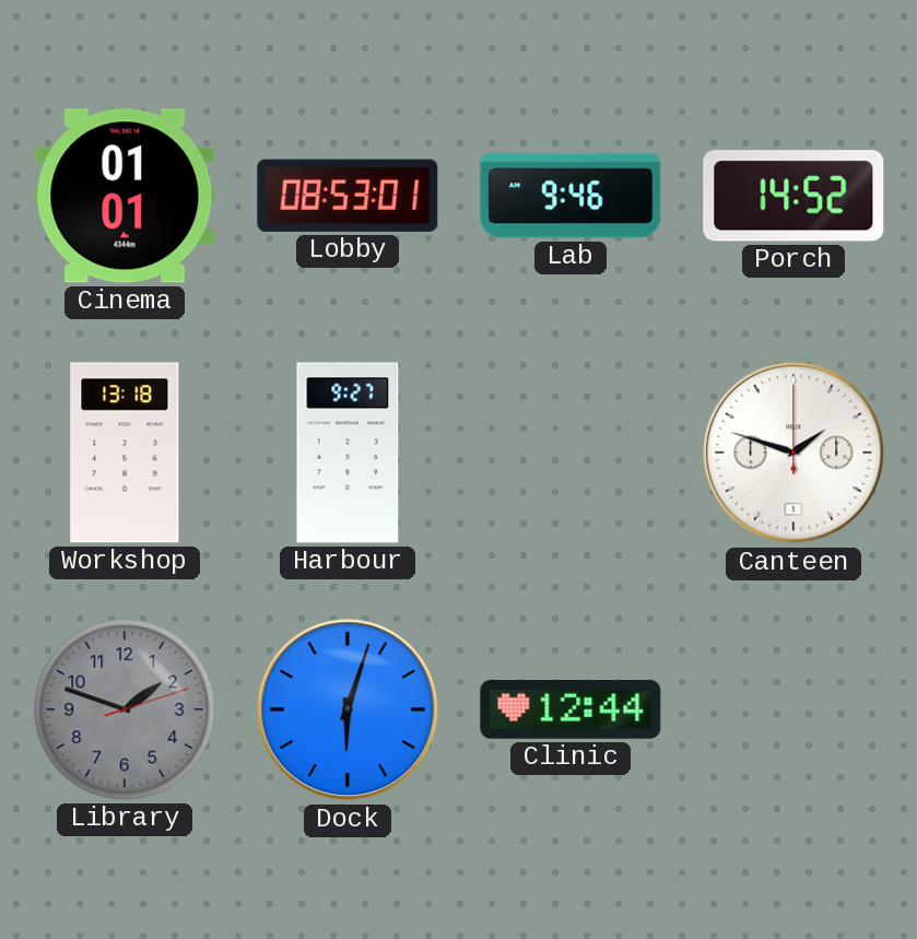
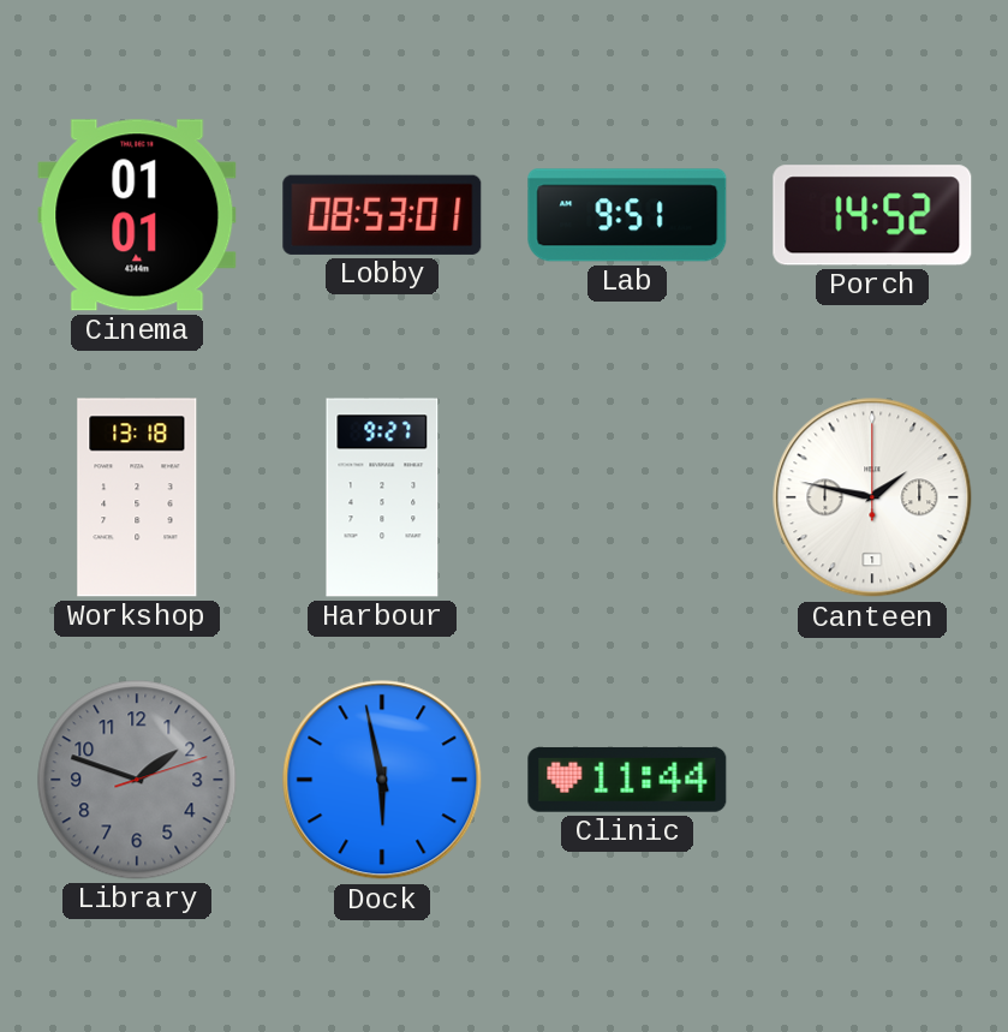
Lab: 9:46 -> 9:51
Canteen: 1:48 -> 1:47
Dock: 6:03 -> 5:58
Clinic: 12:44 -> 11:44
